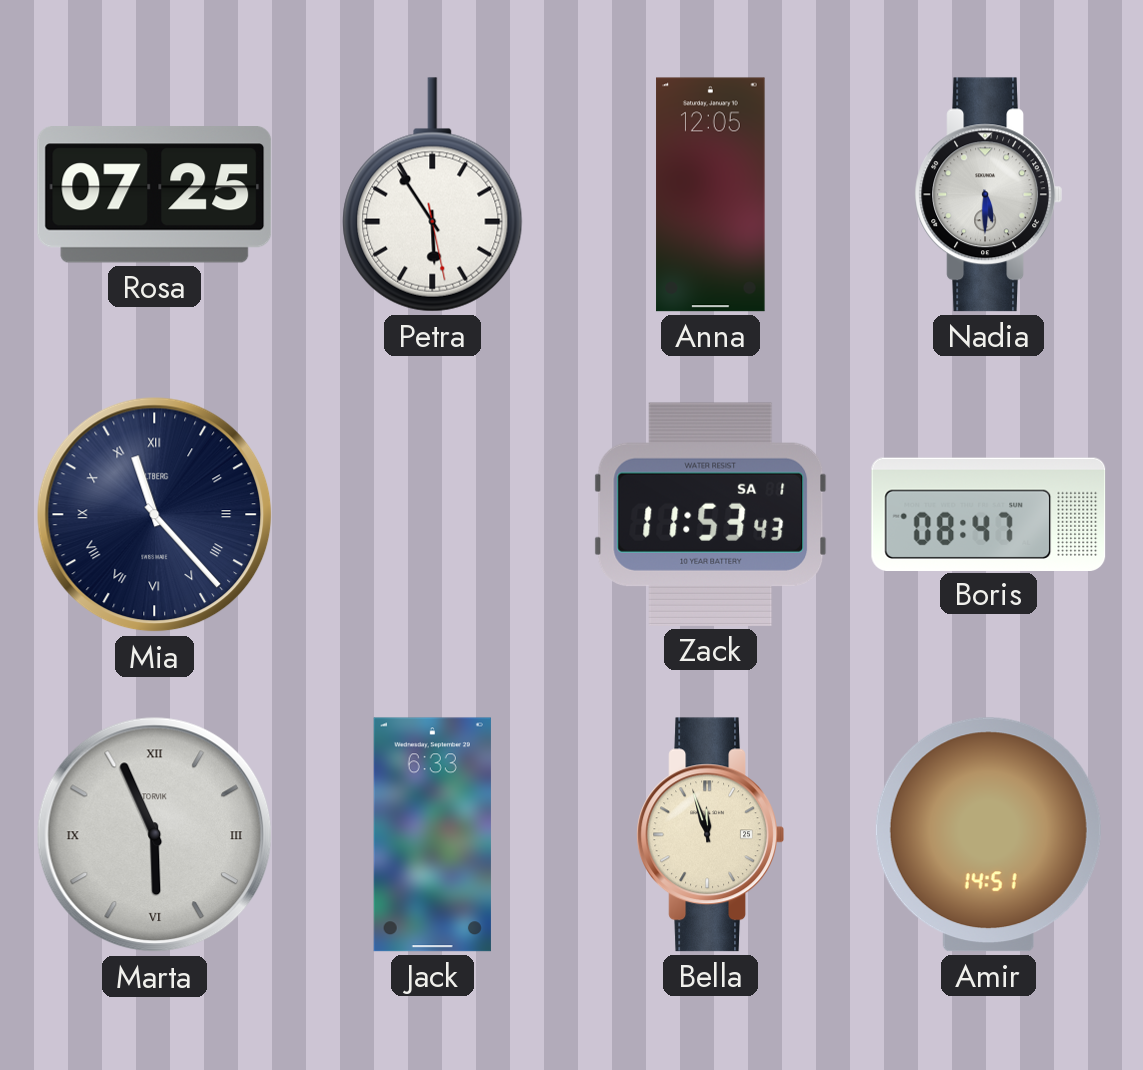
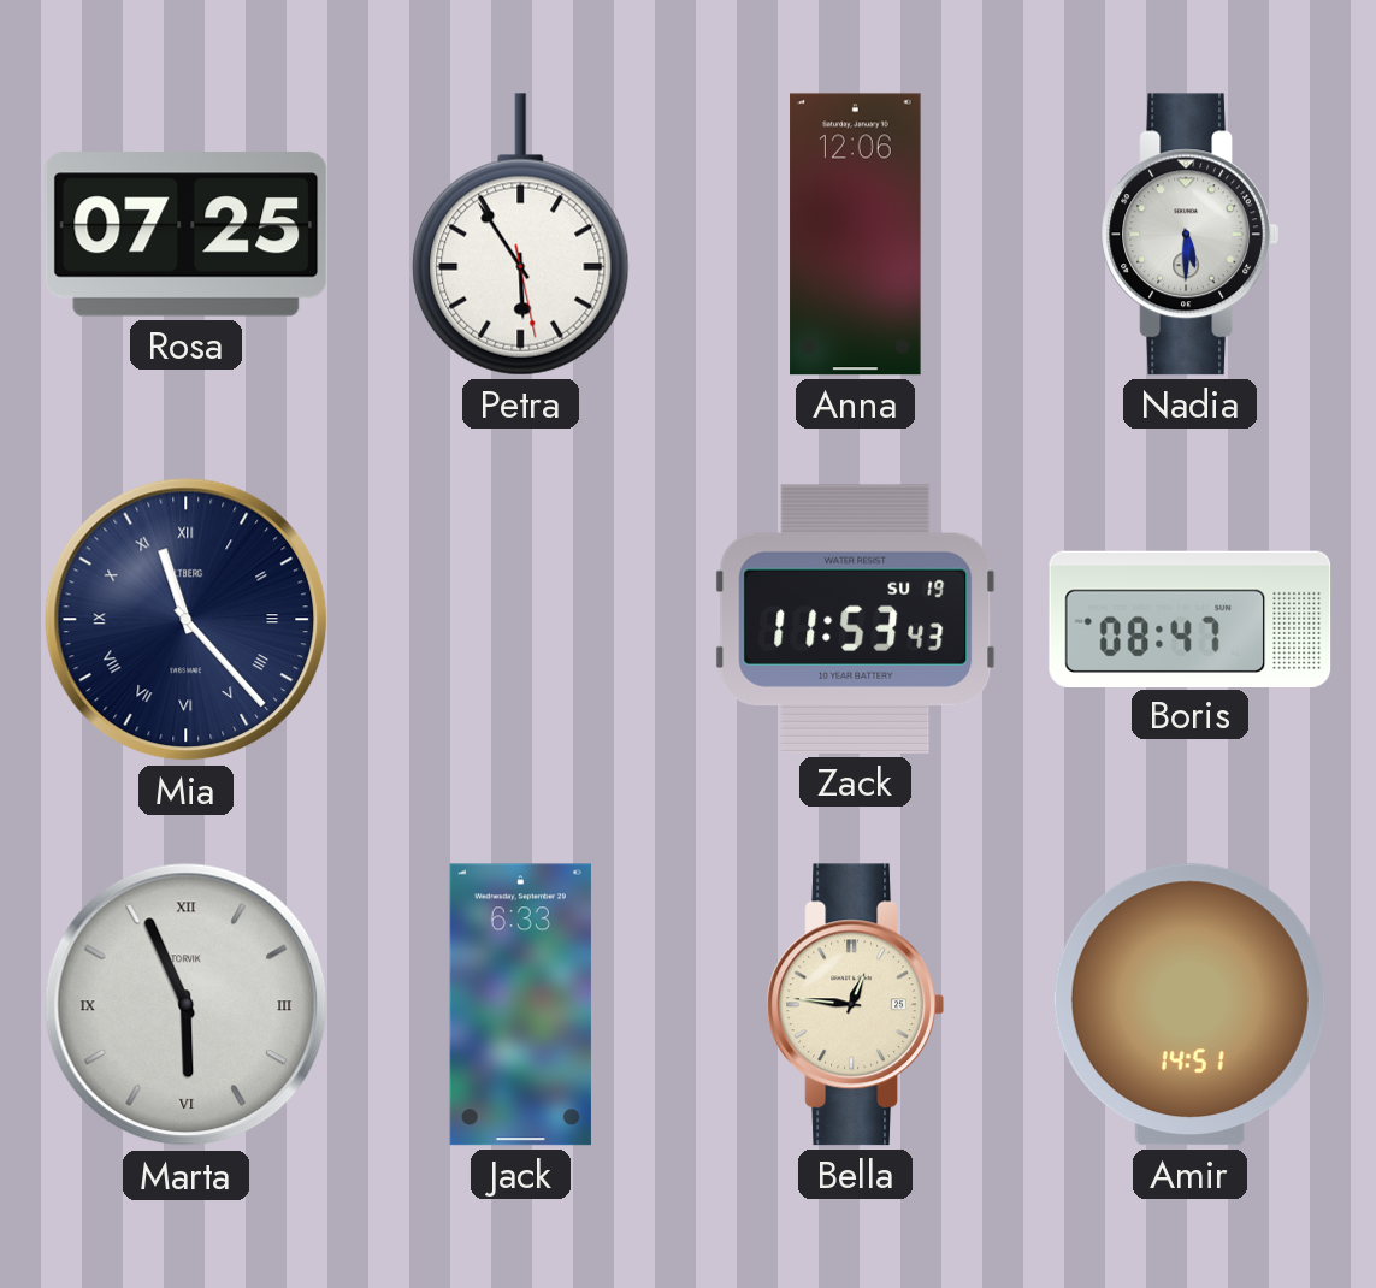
Anna: 12:05 -> 12:06
Zack date: SA 1 -> SU 19
Bella: 11:57 -> 12:46
